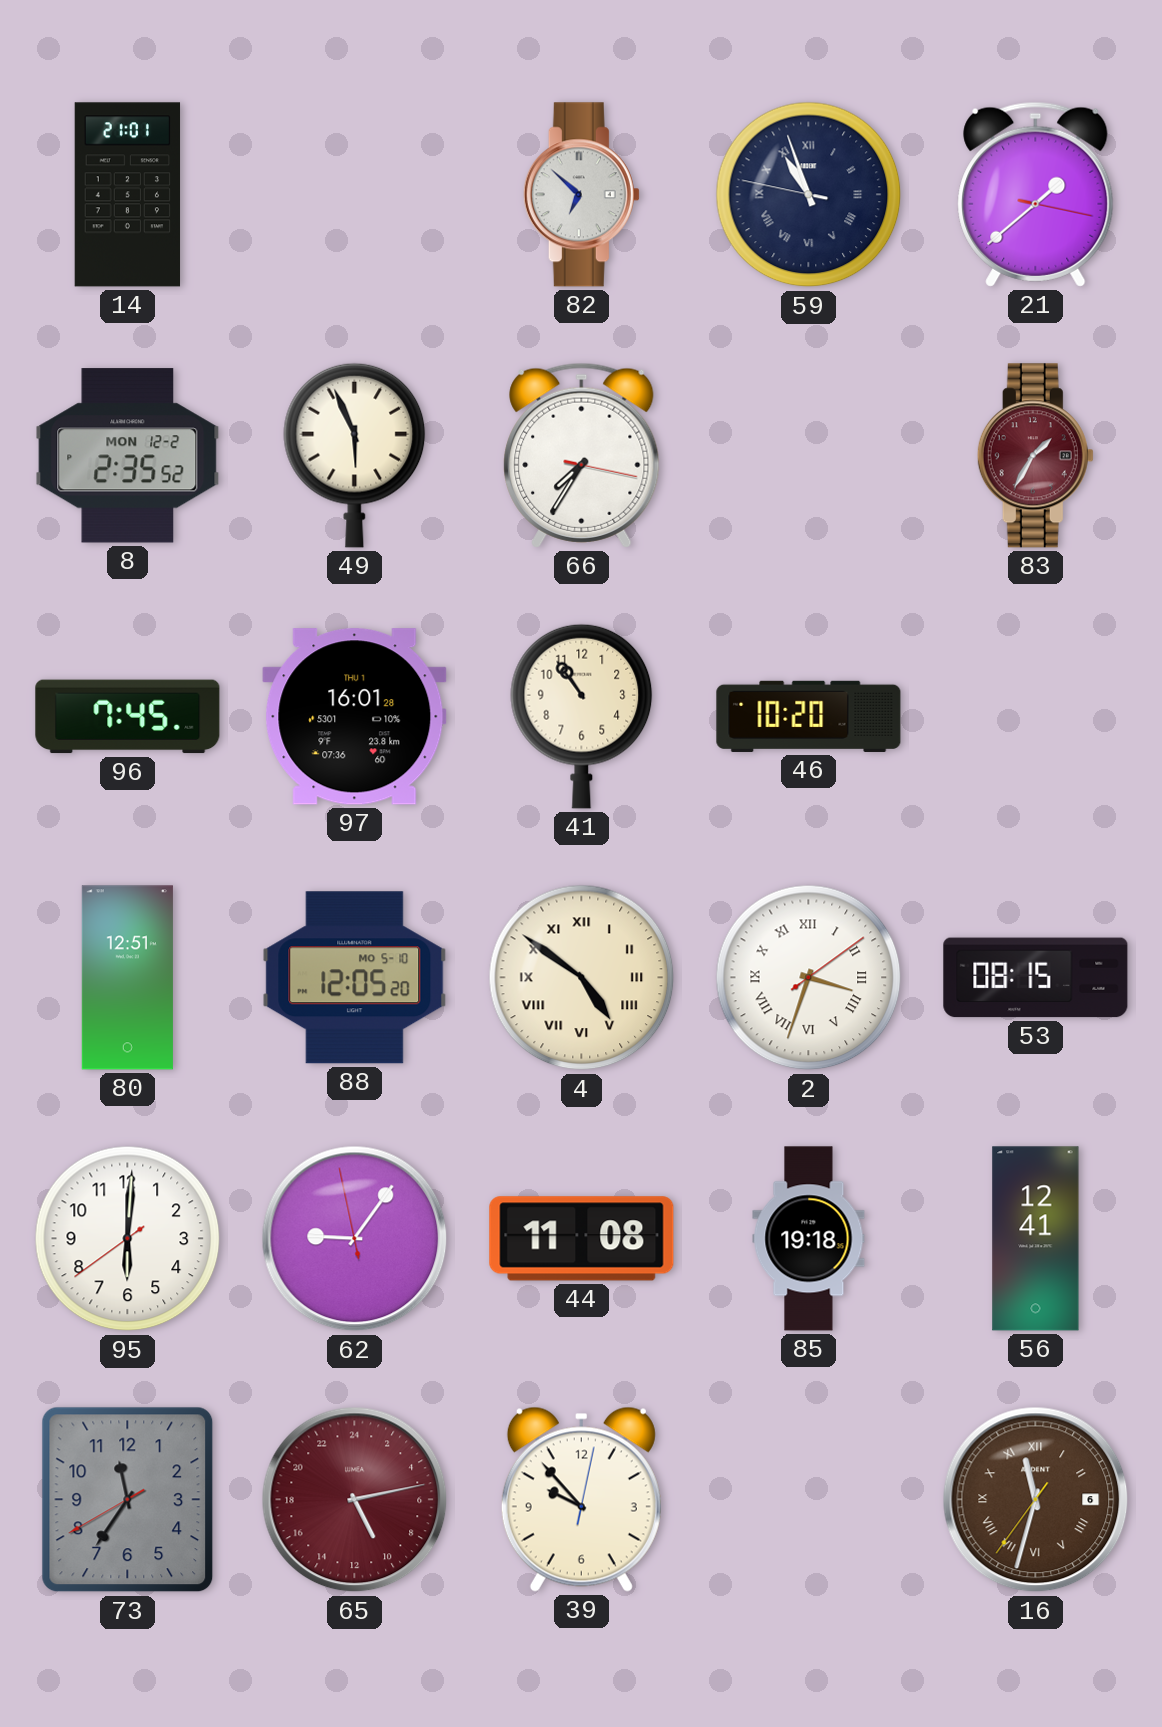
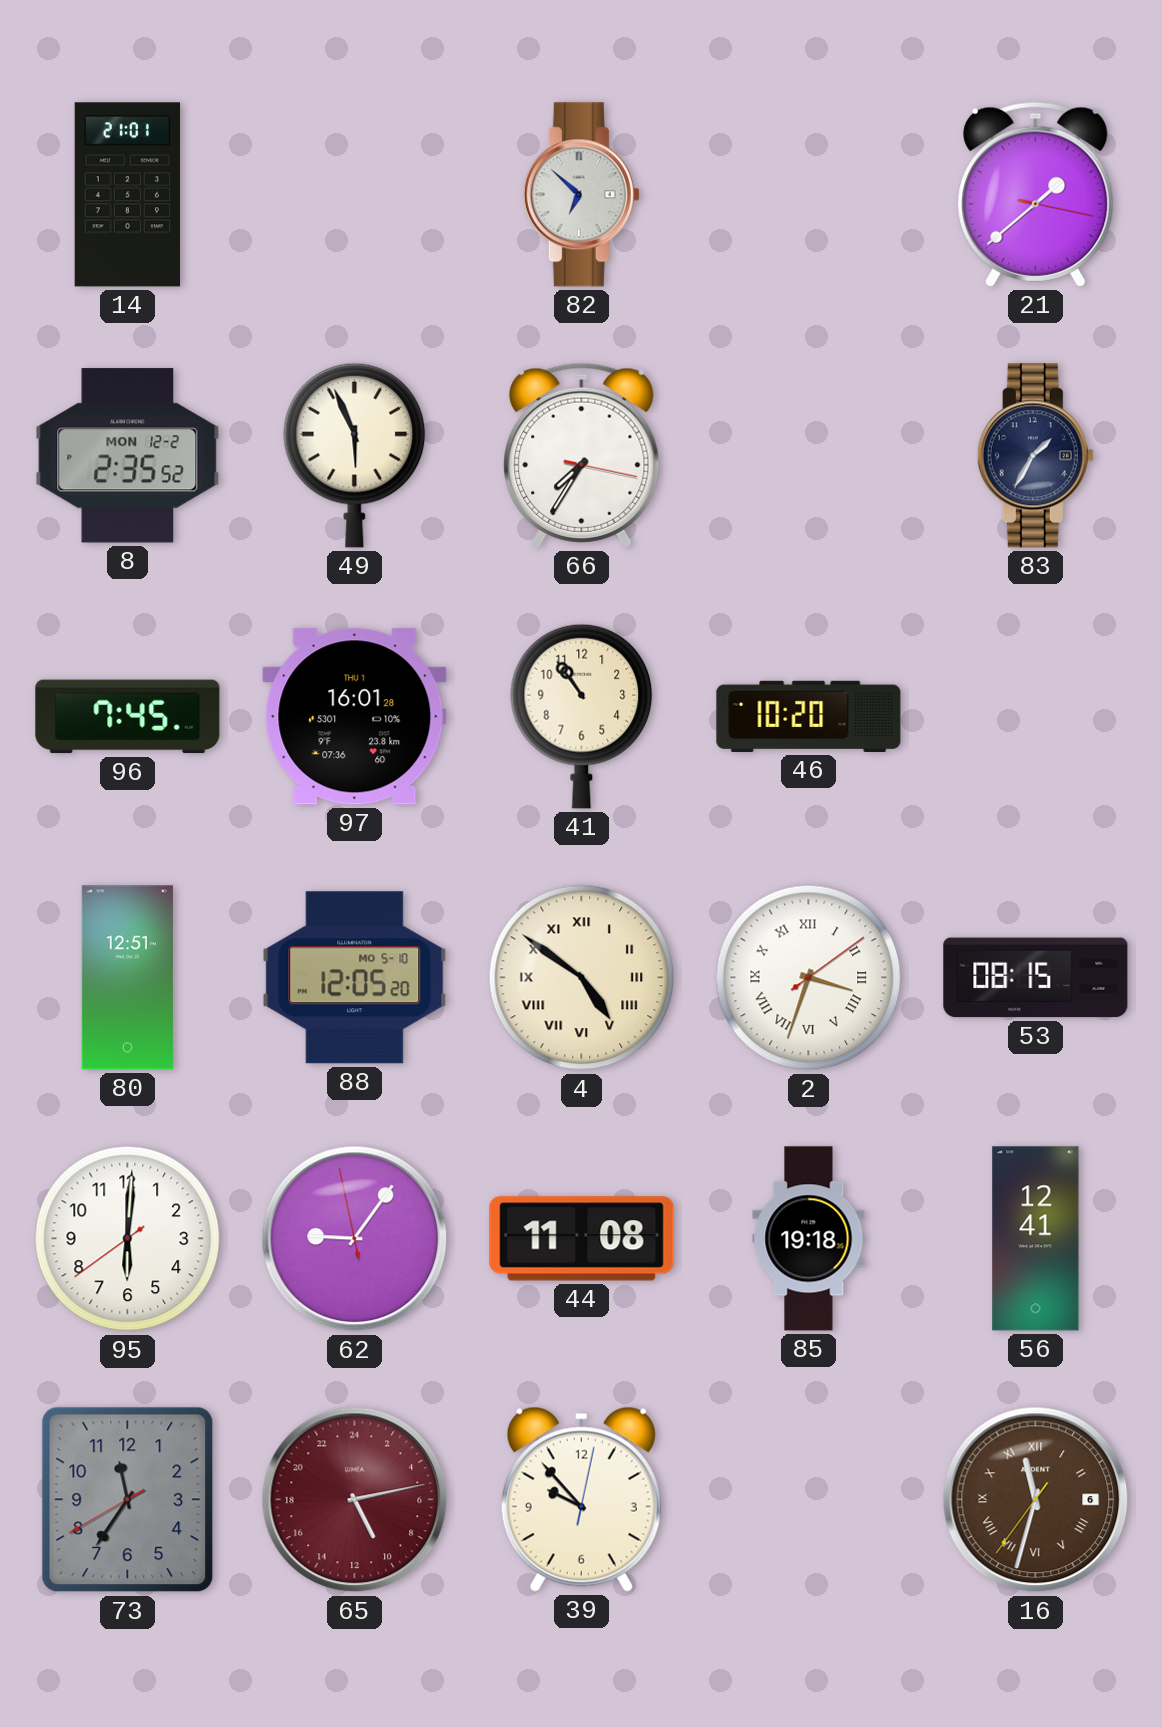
59: 10:56 -> none
83 dial: burgundy -> navy
